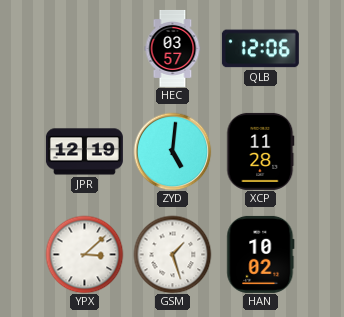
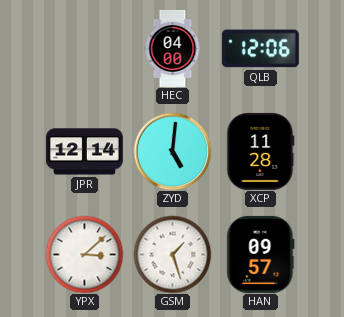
HEC: 03:57 -> 04:00
JPR: 12:19 -> 12:14
HAN: 10:02 -> 09:57
